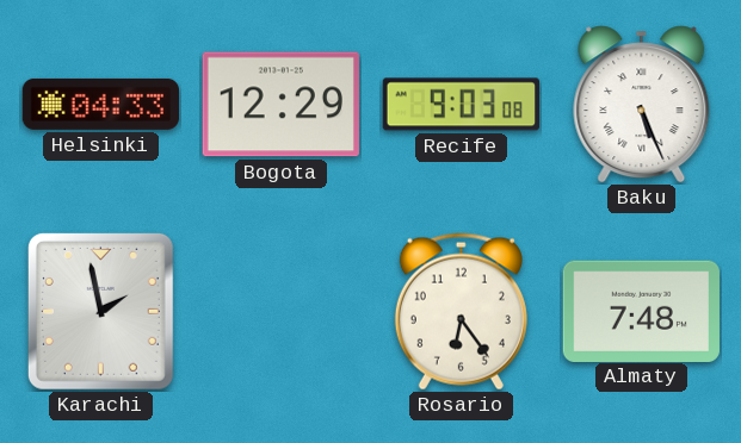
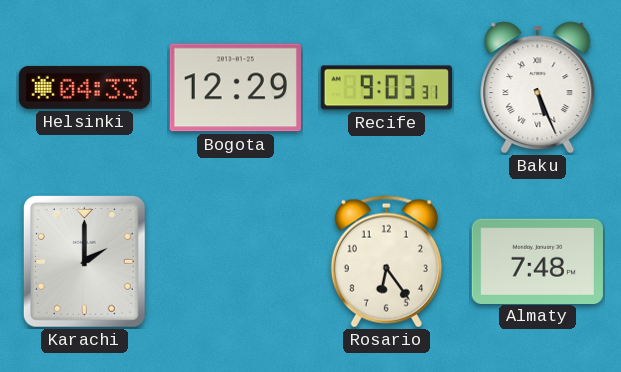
Recife: 9:03:08 -> 9:03:31
Karachi: 1:58 -> 2:00
